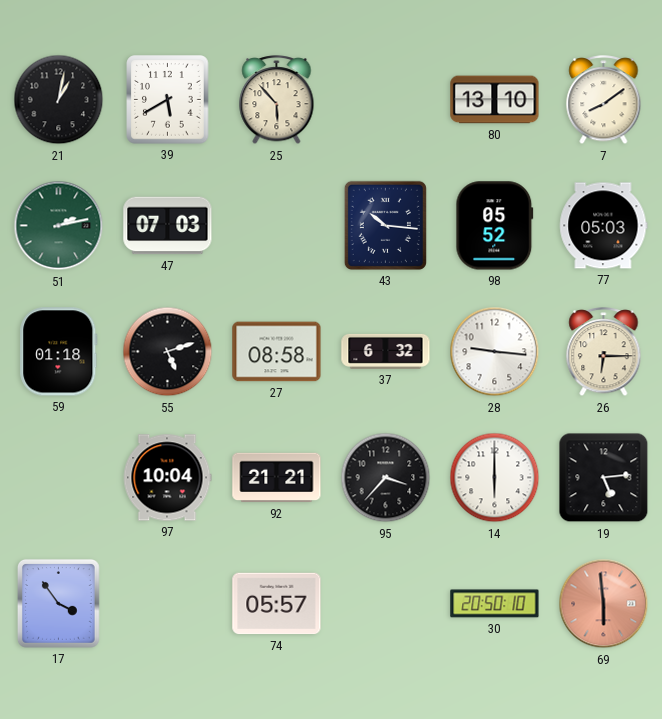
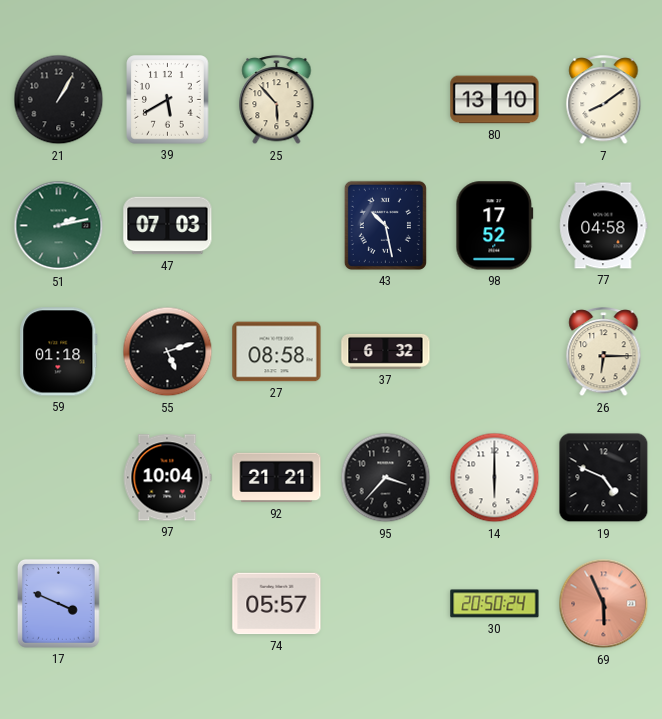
21: 1:02 -> 1:05
43: 10:16 -> 10:28
98: 05:52 -> 17:52
77: 05:03 -> 04:58
28: 9:16 -> none
19: 5:14 -> 4:49
17: 3:54 -> 3:49
30: 20:50:10 -> 20:50:24
69: 5:59 -> 5:56
